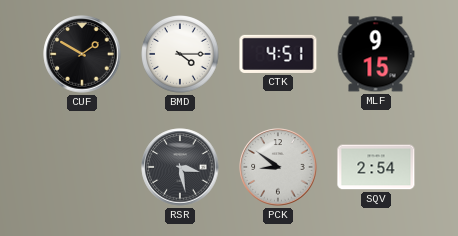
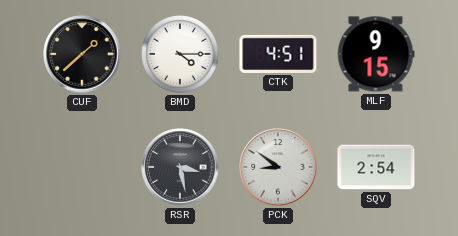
CUF: 1:50 -> 1:38
